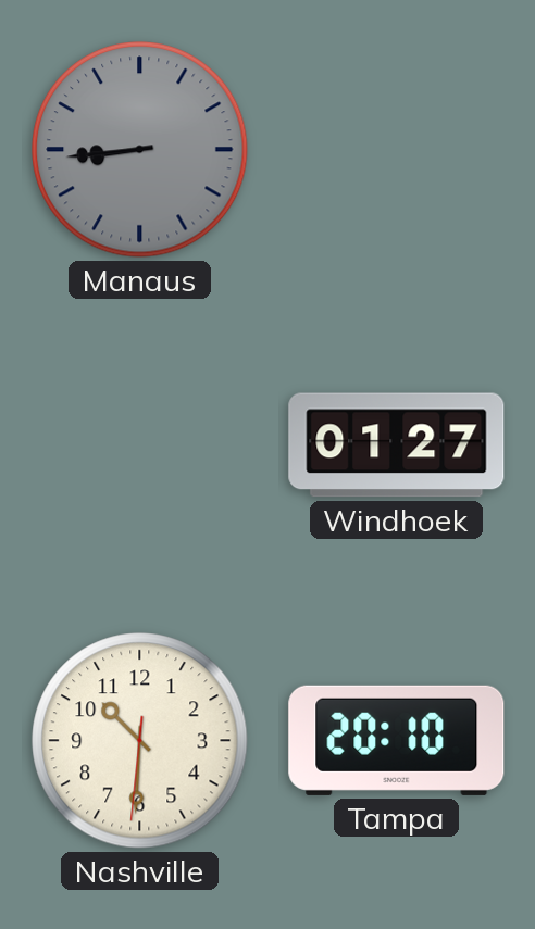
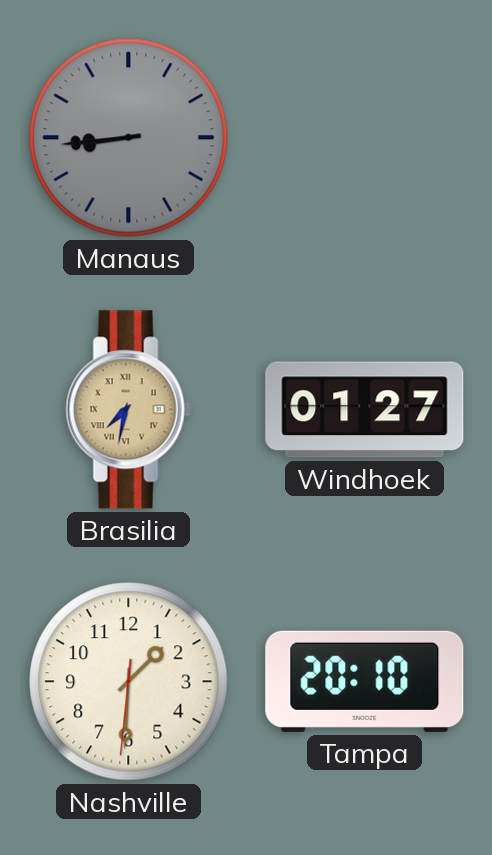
Brasilia: none -> 7:32
Nashville: 10:30 -> 1:30
